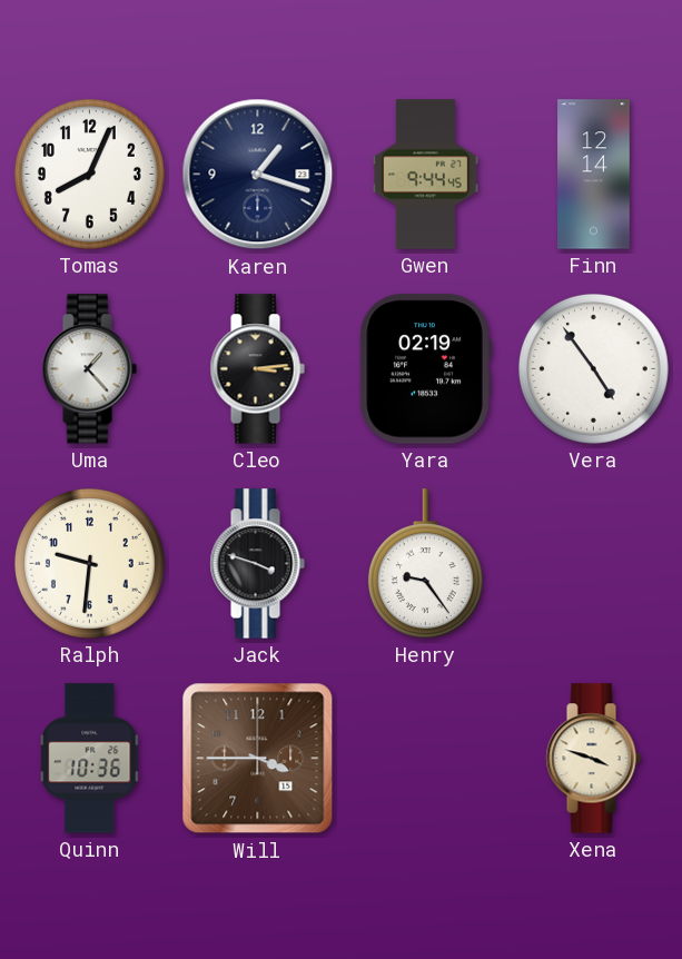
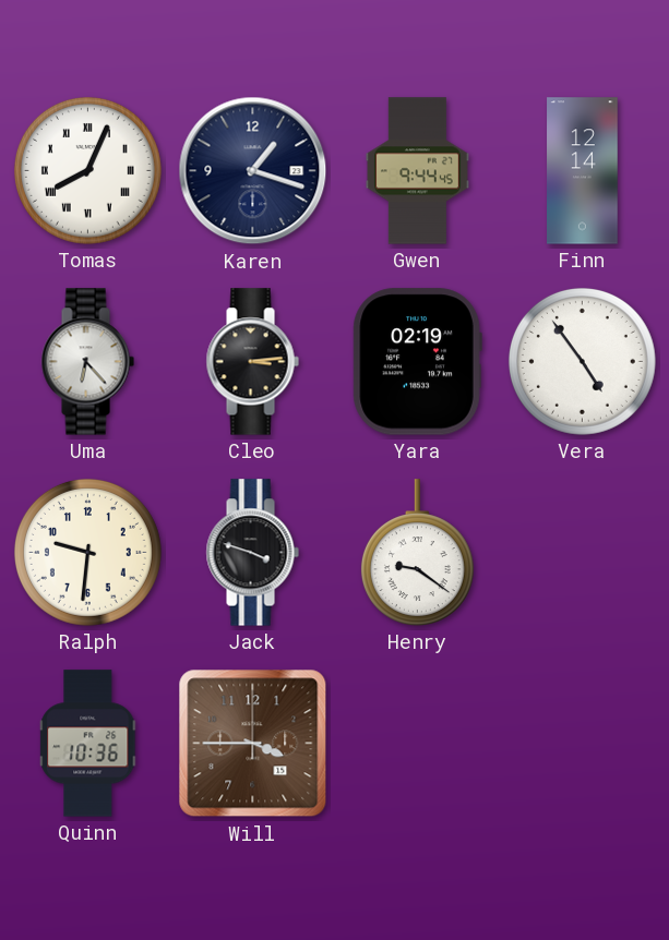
Tomas numerals: Arabic -> Roman
Uma: 1:23 -> 6:23
Henry: 9:24 -> 9:21
Xena: 3:48 -> none
